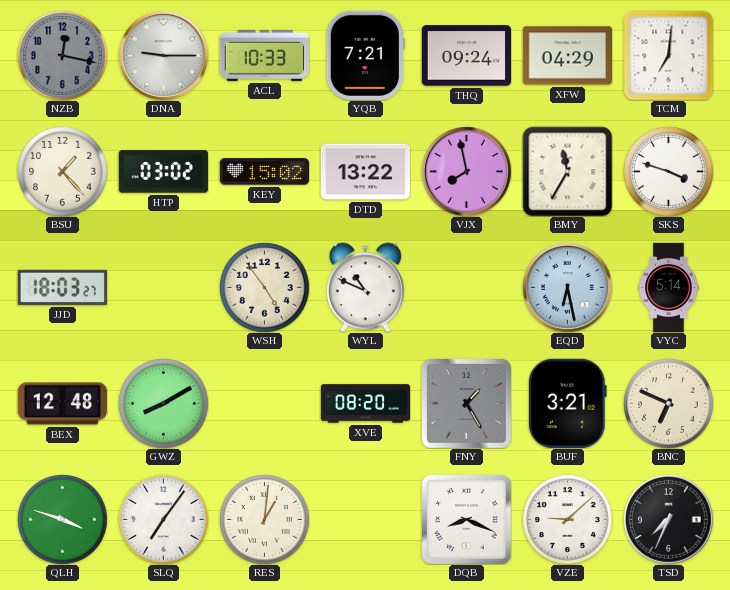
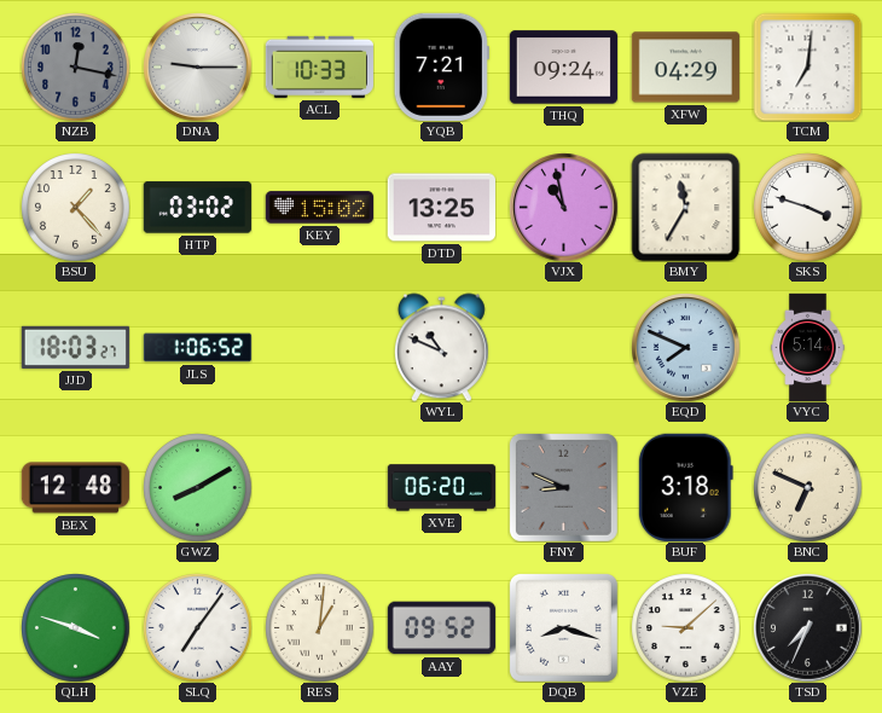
DTD: 13:22 -> 13:25
VJX: 7:58 -> 10:58
JLS: none -> 1:06
WSH: 4:54 -> none
EQD: 6:28 -> 7:49
XVE: 08:20 -> 06:20
FNY: 1:25 -> 8:49
BUF: 3:21 -> 3:18
AAY: none -> 09:52
DQB: 8:19 -> 8:18
